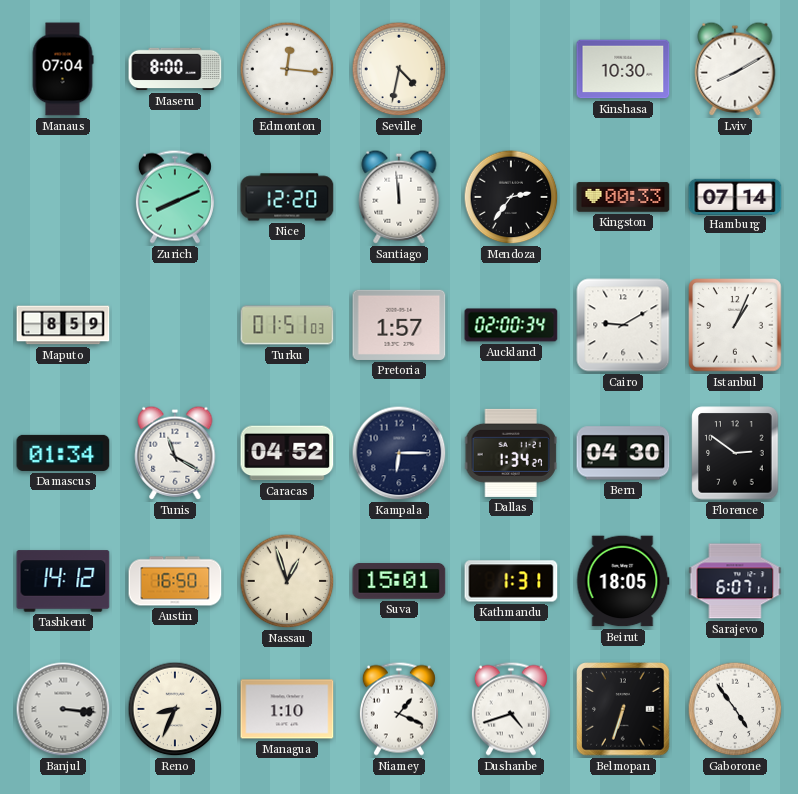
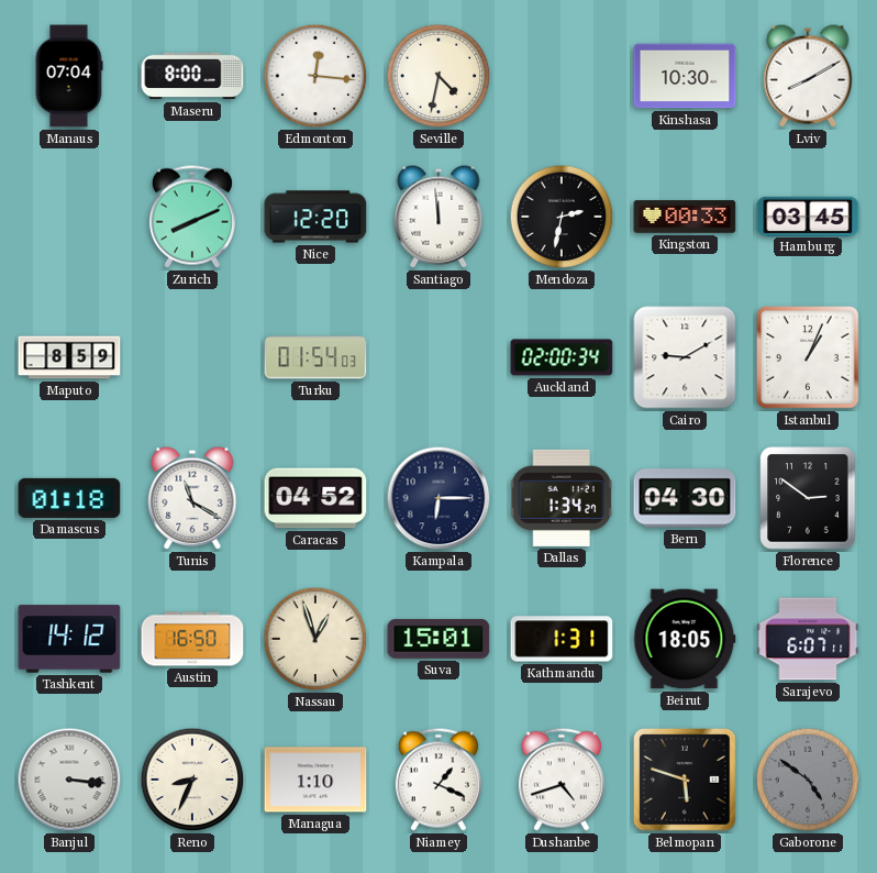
Mendoza: 2:36 -> 2:32
Hamburg: 07:14 -> 03:45
Turku: 01:51 -> 01:54
Pretoria: 1:57 -> none
Damascus: 01:34 -> 01:18
Belmopan: 6:33 -> 5:48
Gaborone: 4:54 -> 4:51
Gaborone dial: white -> grey
